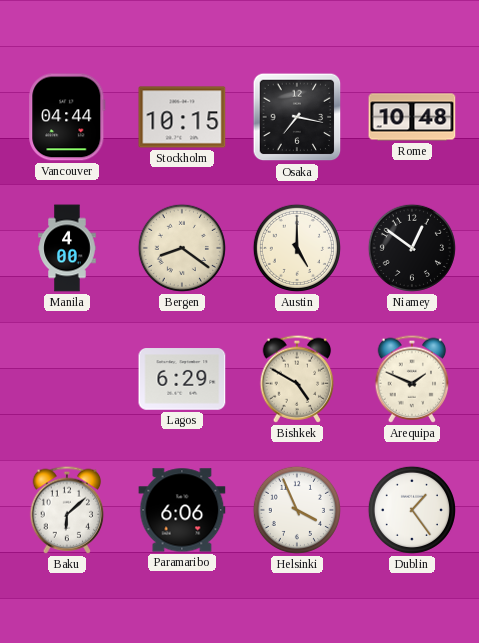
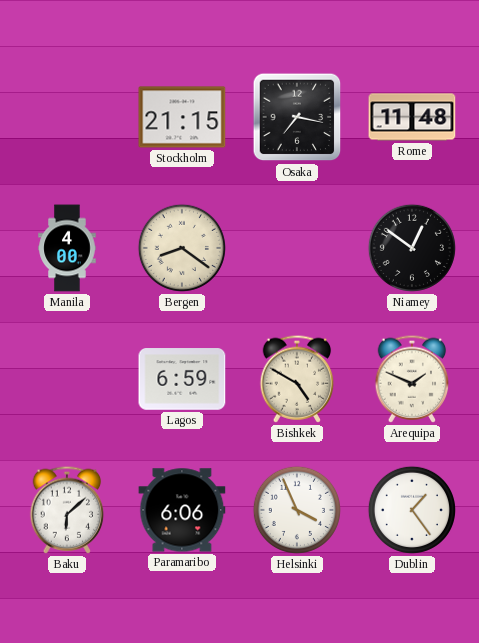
Vancouver: 04:44 -> none
Stockholm: 10:15 -> 21:15
Rome: 10:48 -> 11:48
Austin: 5:00 -> none
Lagos: 6:29 -> 6:59
